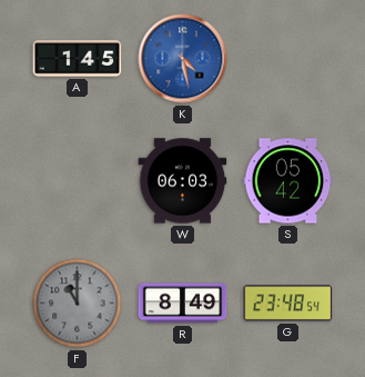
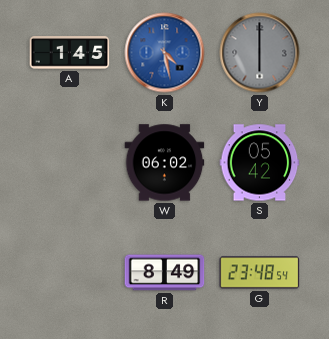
Y: none -> 6:00
W: 06:03 -> 06:02
F: 11:00 -> none
